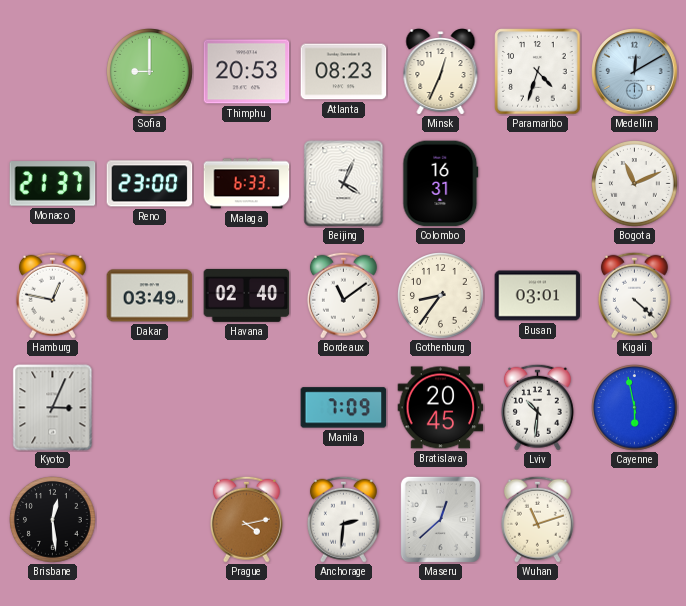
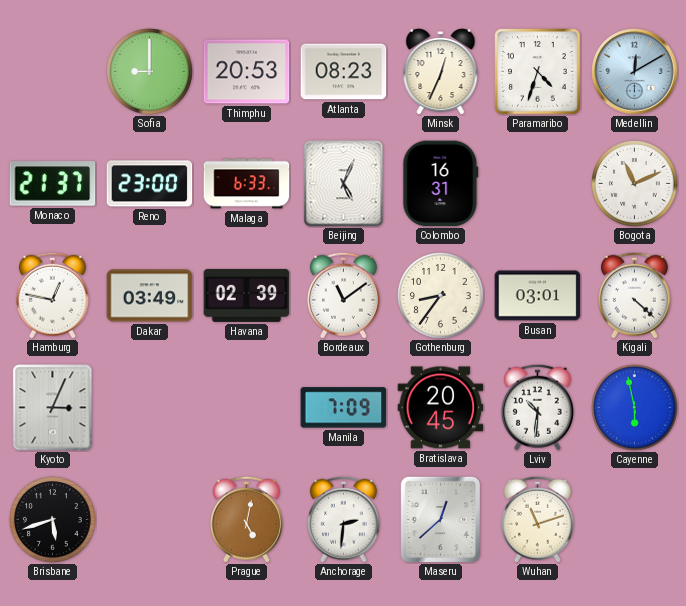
Beijing: 4:04 -> 5:04
Havana: 02:40 -> 02:39
Brisbane: 12:29 -> 5:42
Prague: 4:13 -> 5:02
